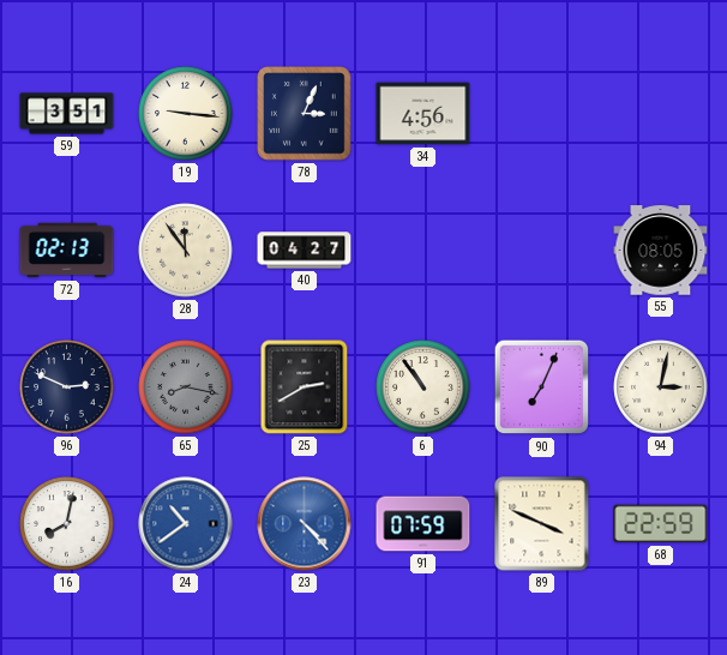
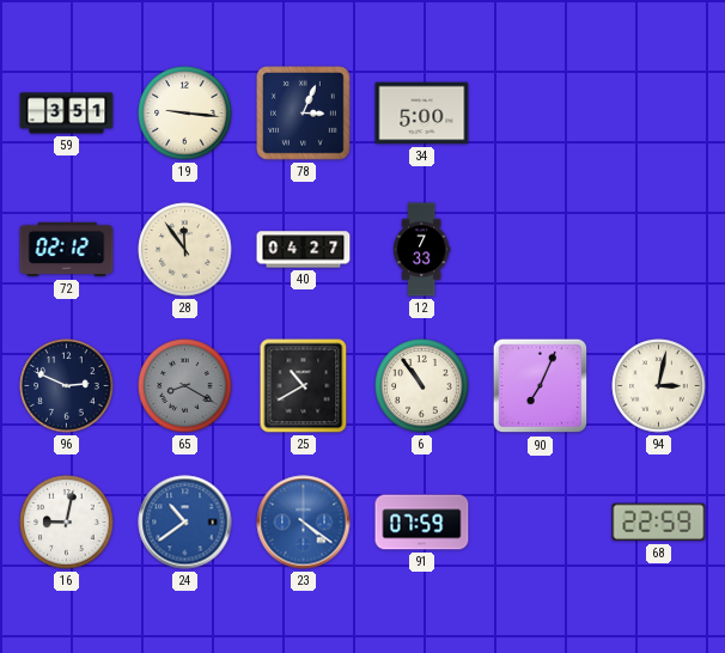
34: 4:56 -> 5:00
72: 02:13 -> 02:12
12: none -> 7:33
55: 08:05 -> none
65: 8:17 -> 8:20
25: 2:40 -> 10:40
16: 8:02 -> 9:02
23: 4:23 -> 4:21
89: 3:49 -> none
